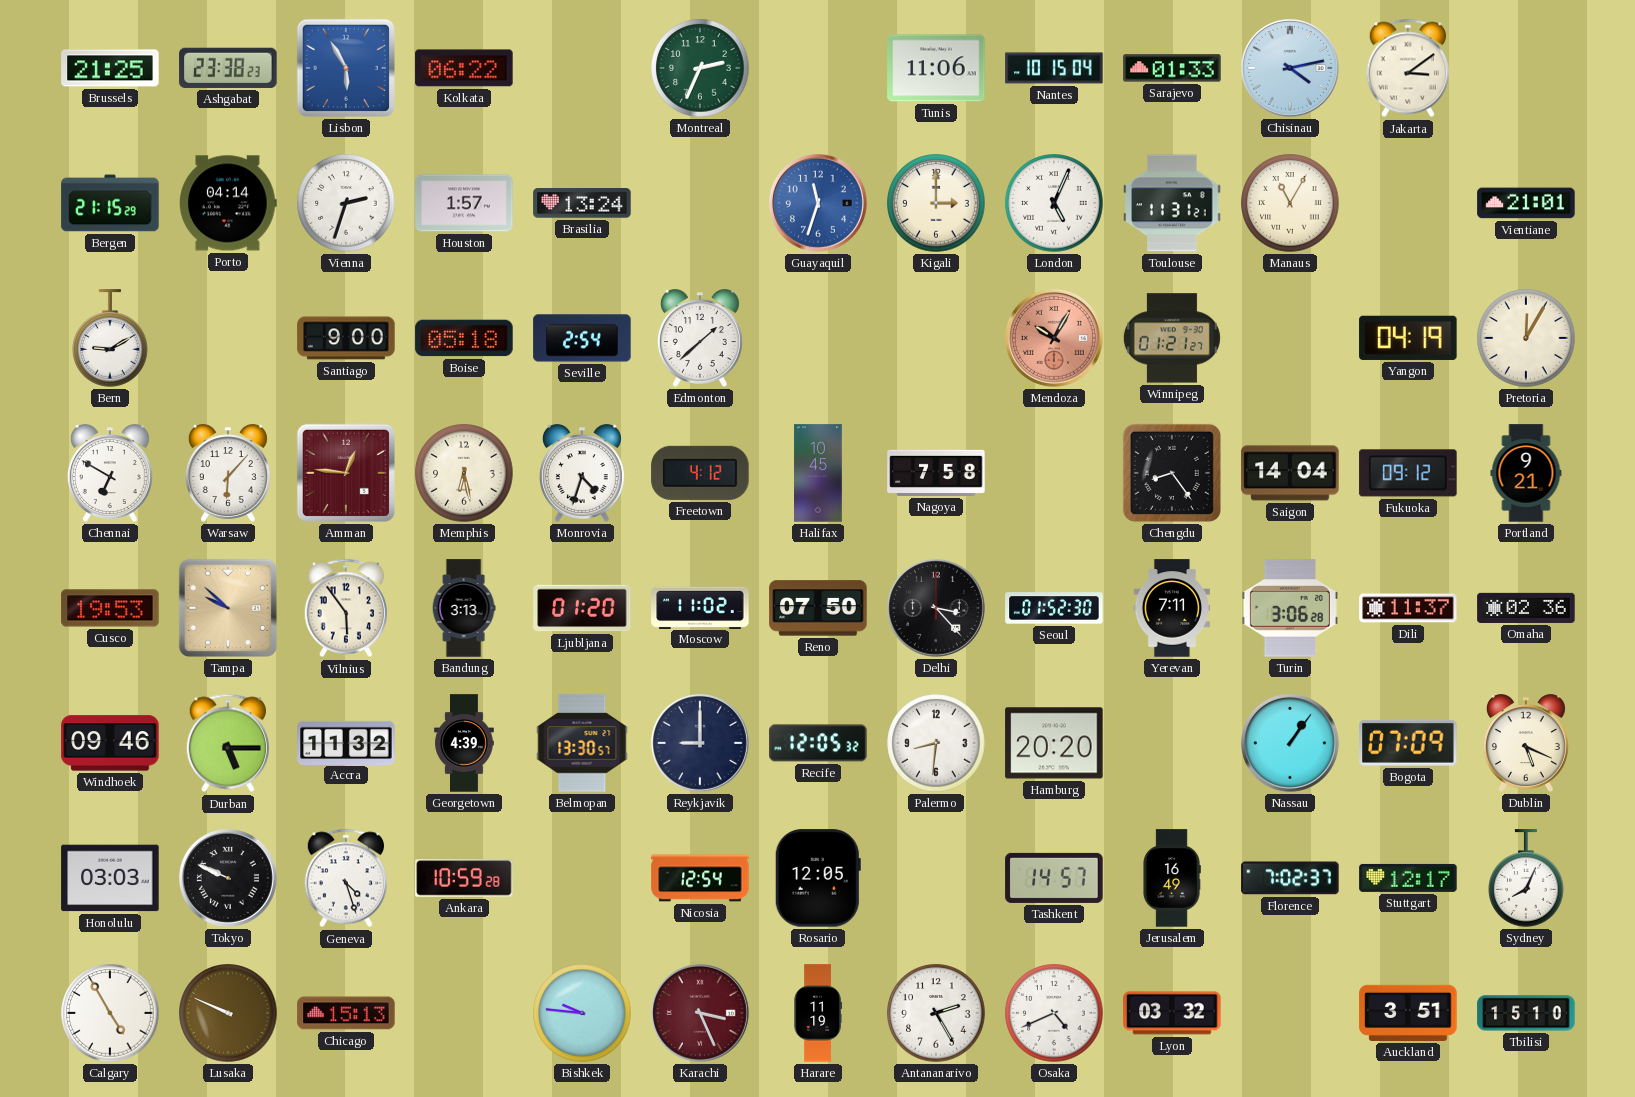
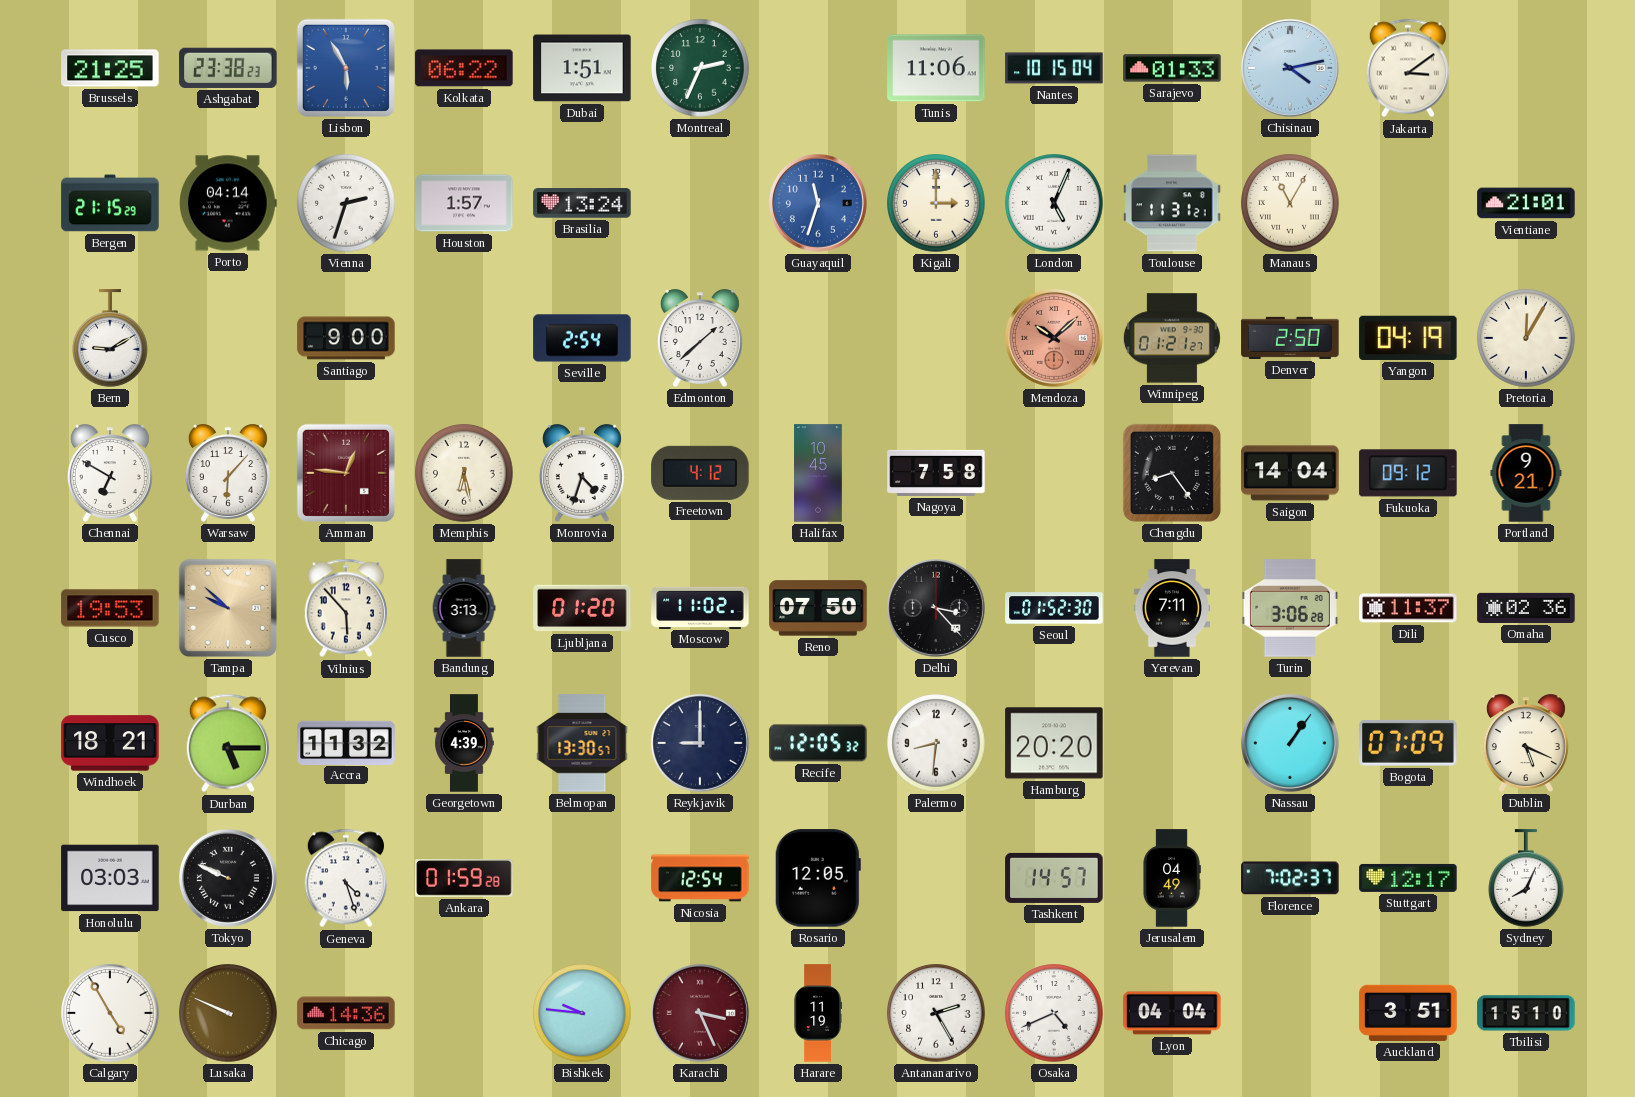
Dubai: none -> 1:51
Boise: 05:18 -> none
Mendoza: 10:05 -> 10:08
Denver: none -> 2:50
Vilnius: 5:54 -> 5:53
Windhoek: 09:46 -> 18:21
Ankara: 10:59 -> 01:59
Jerusalem: 16:49 -> 04:49
Chicago: 15:13 -> 14:36
Lyon: 03:32 -> 04:04
